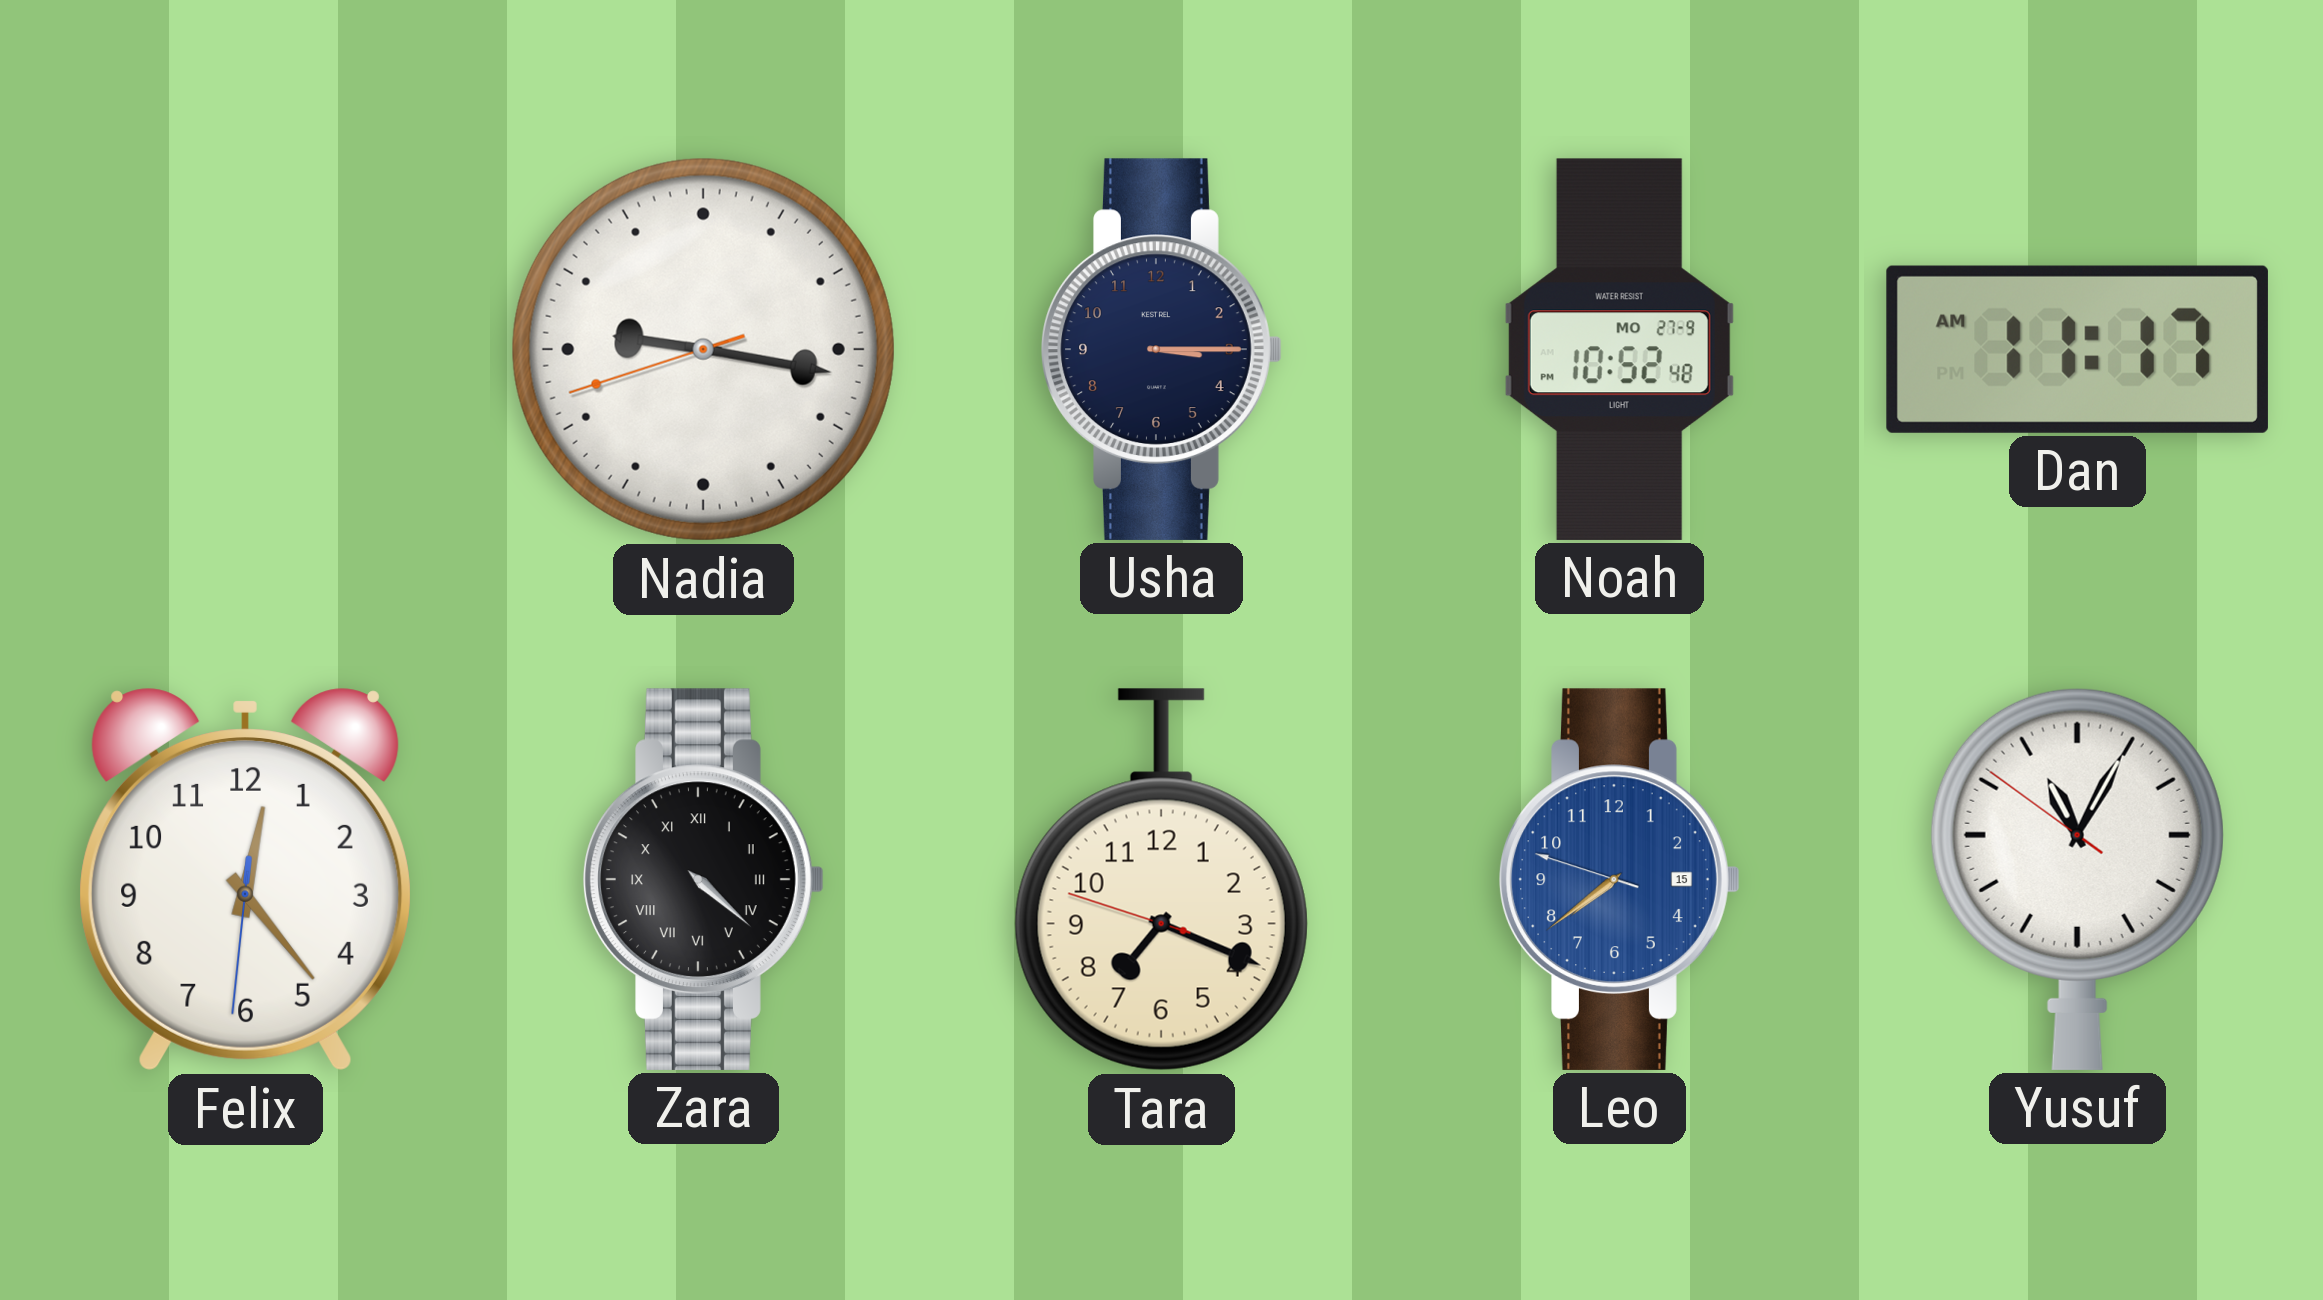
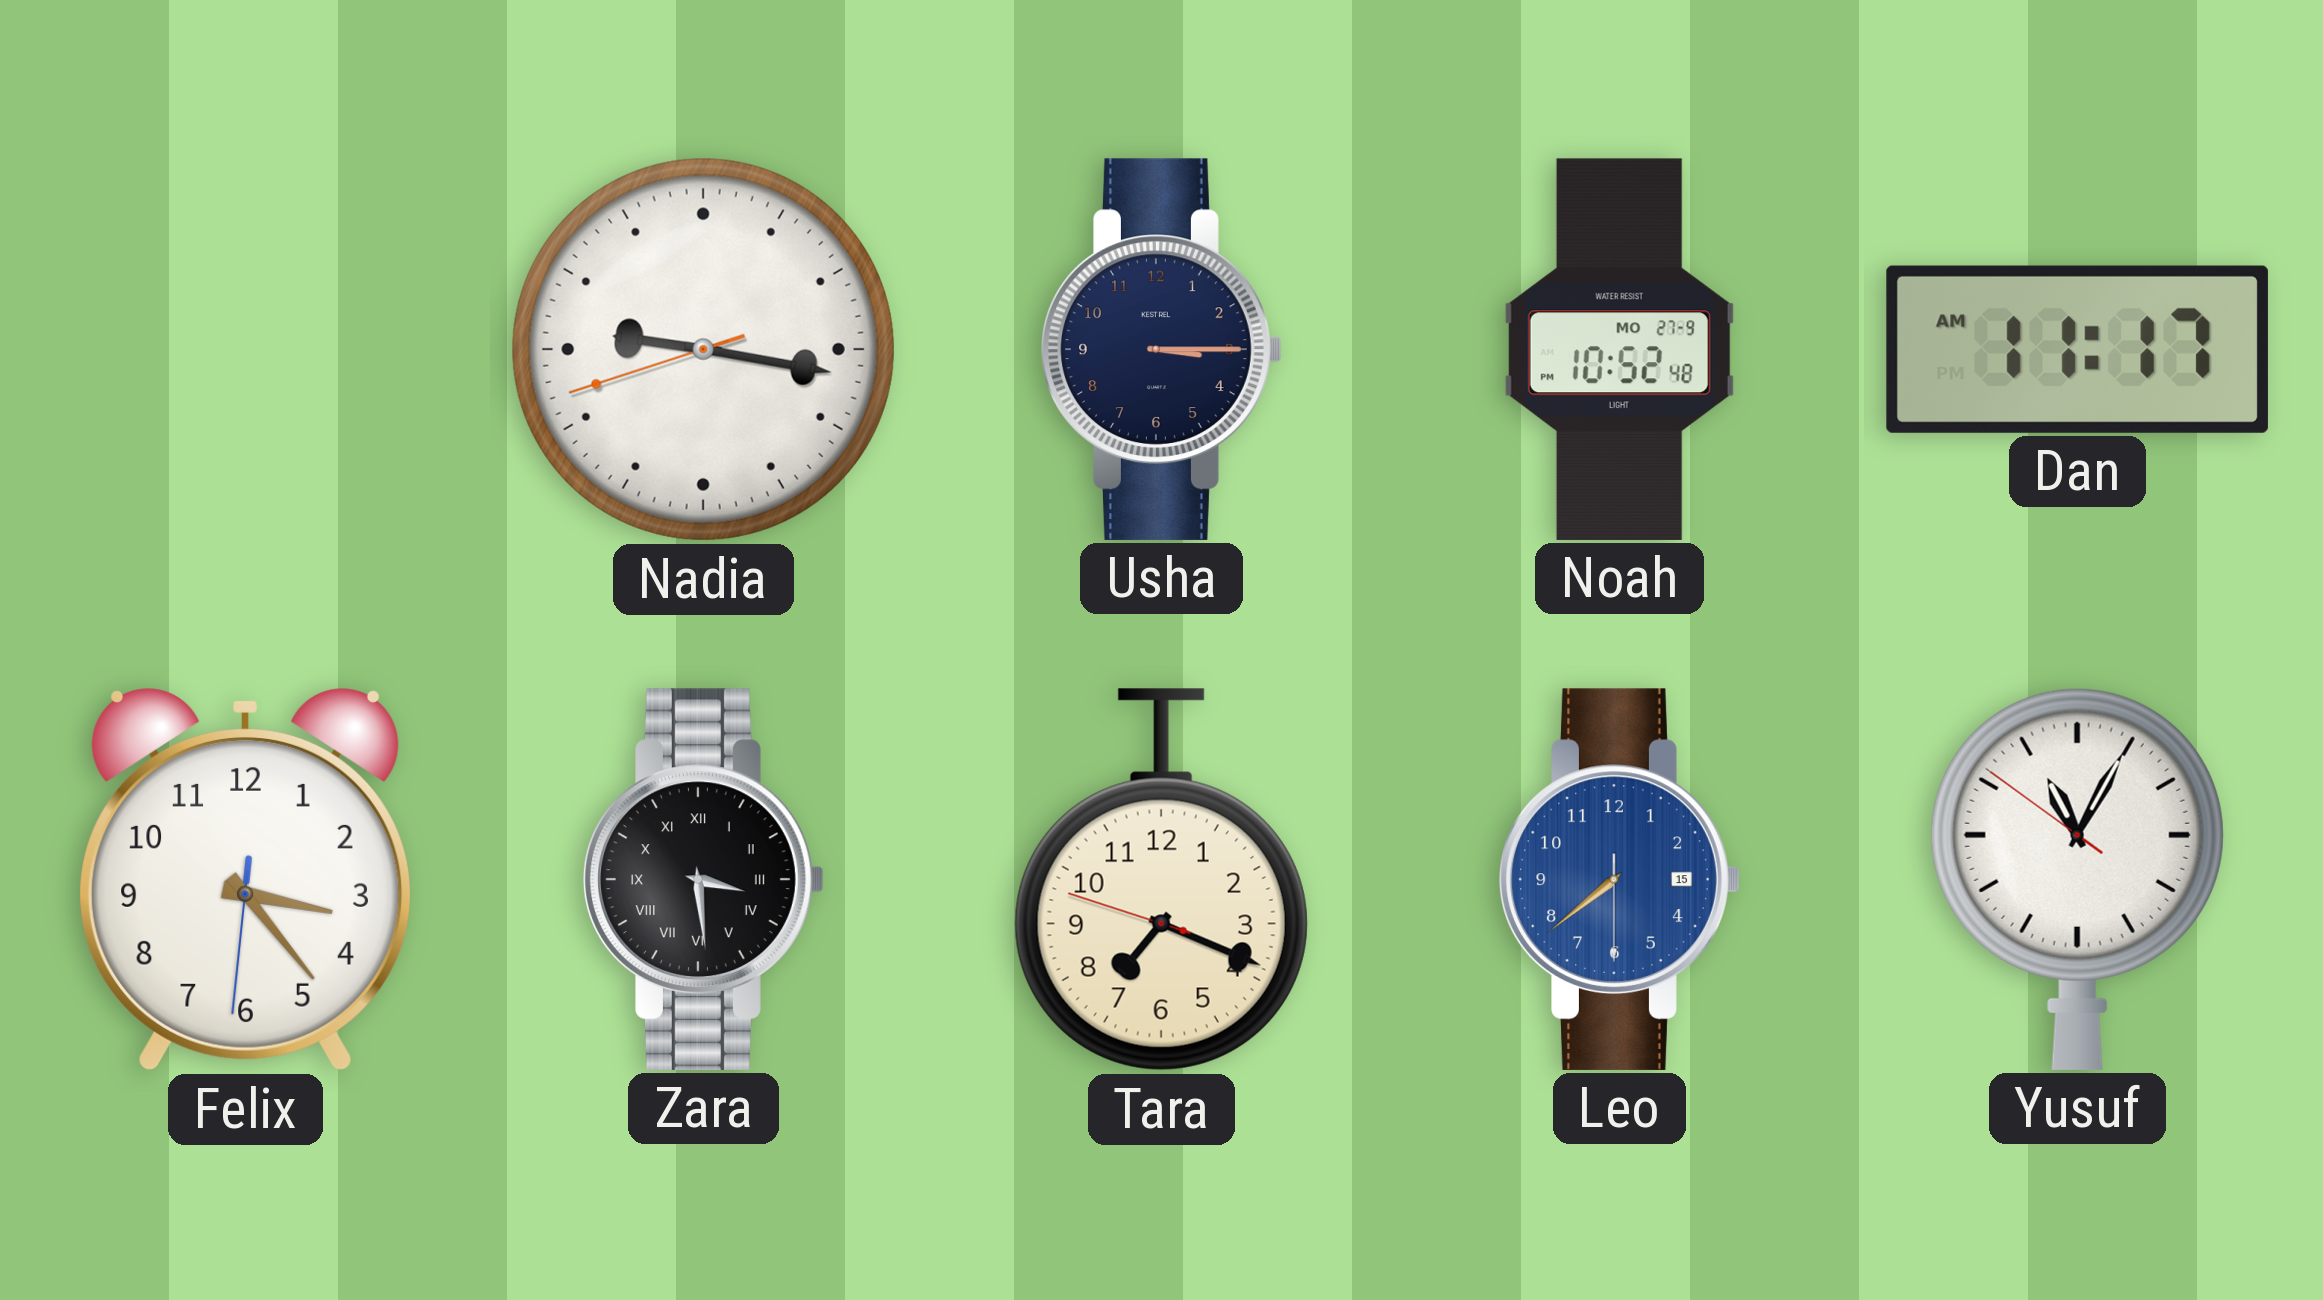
Felix: 12:23 -> 3:23
Zara: 4:22 -> 3:29
Leo: 7:38:48 -> 7:38:30
